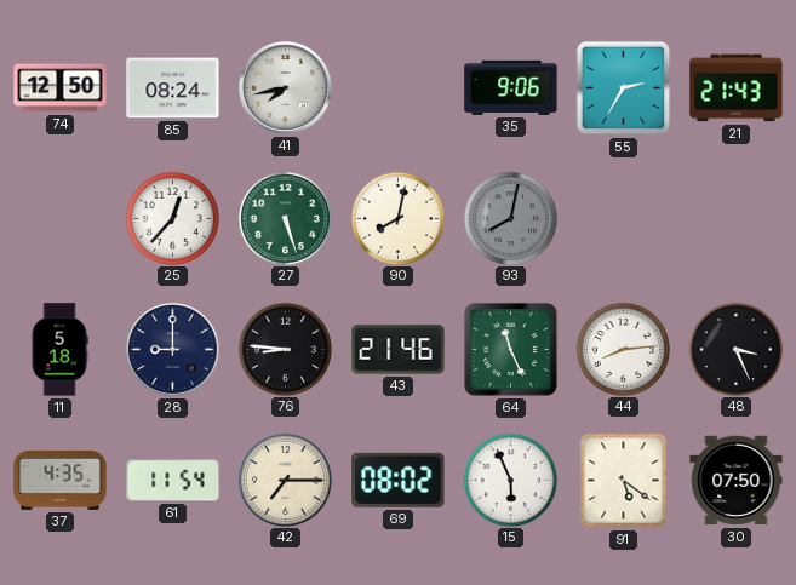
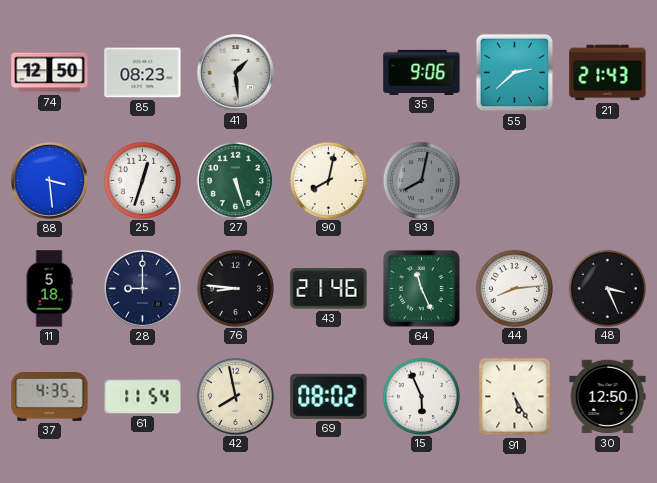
85: 08:24 -> 08:23
41: 7:43 -> 1:29
55: 2:35 -> 2:38
88: none -> 3:29
25: 12:37 -> 12:33
42: 7:15 -> 7:58
91: 5:21 -> 5:25
30: 07:50 -> 12:50
